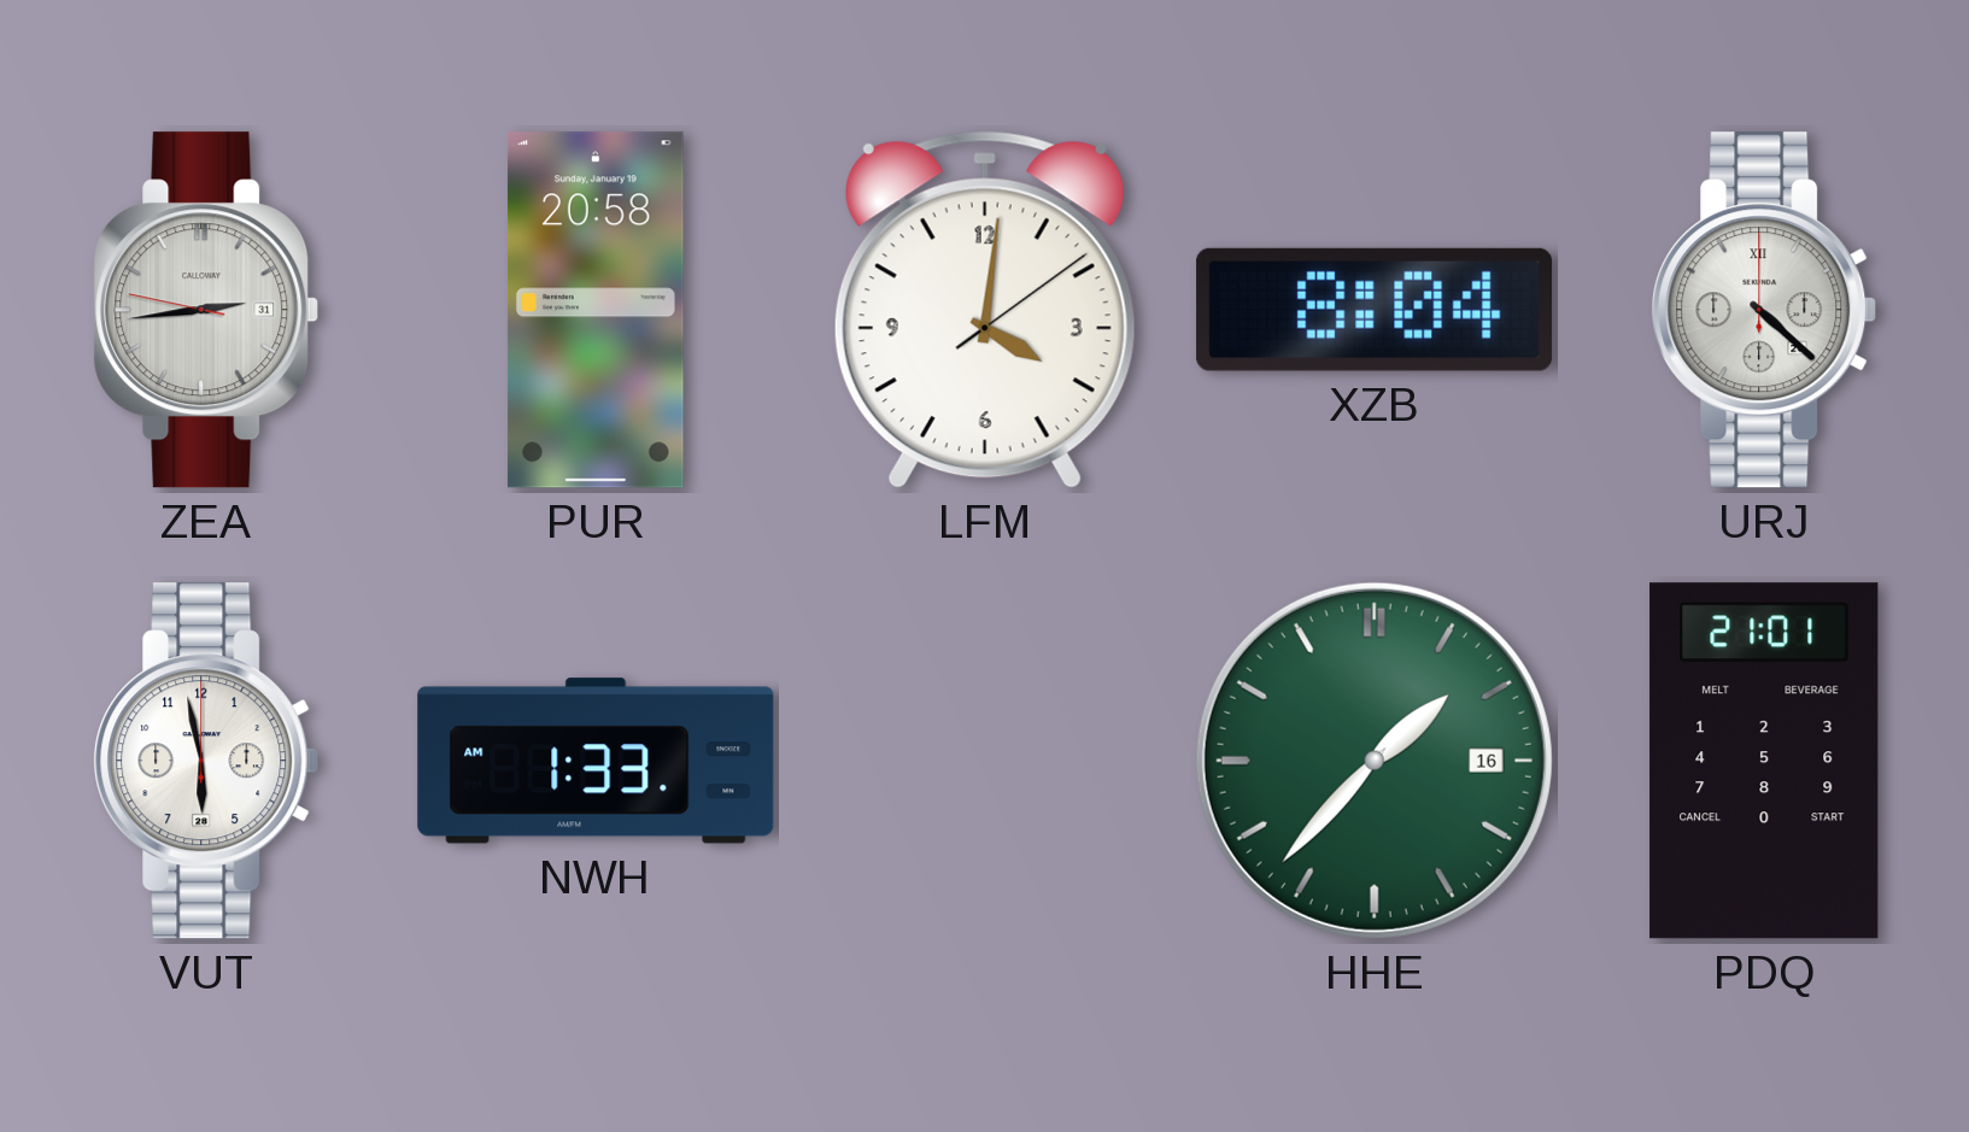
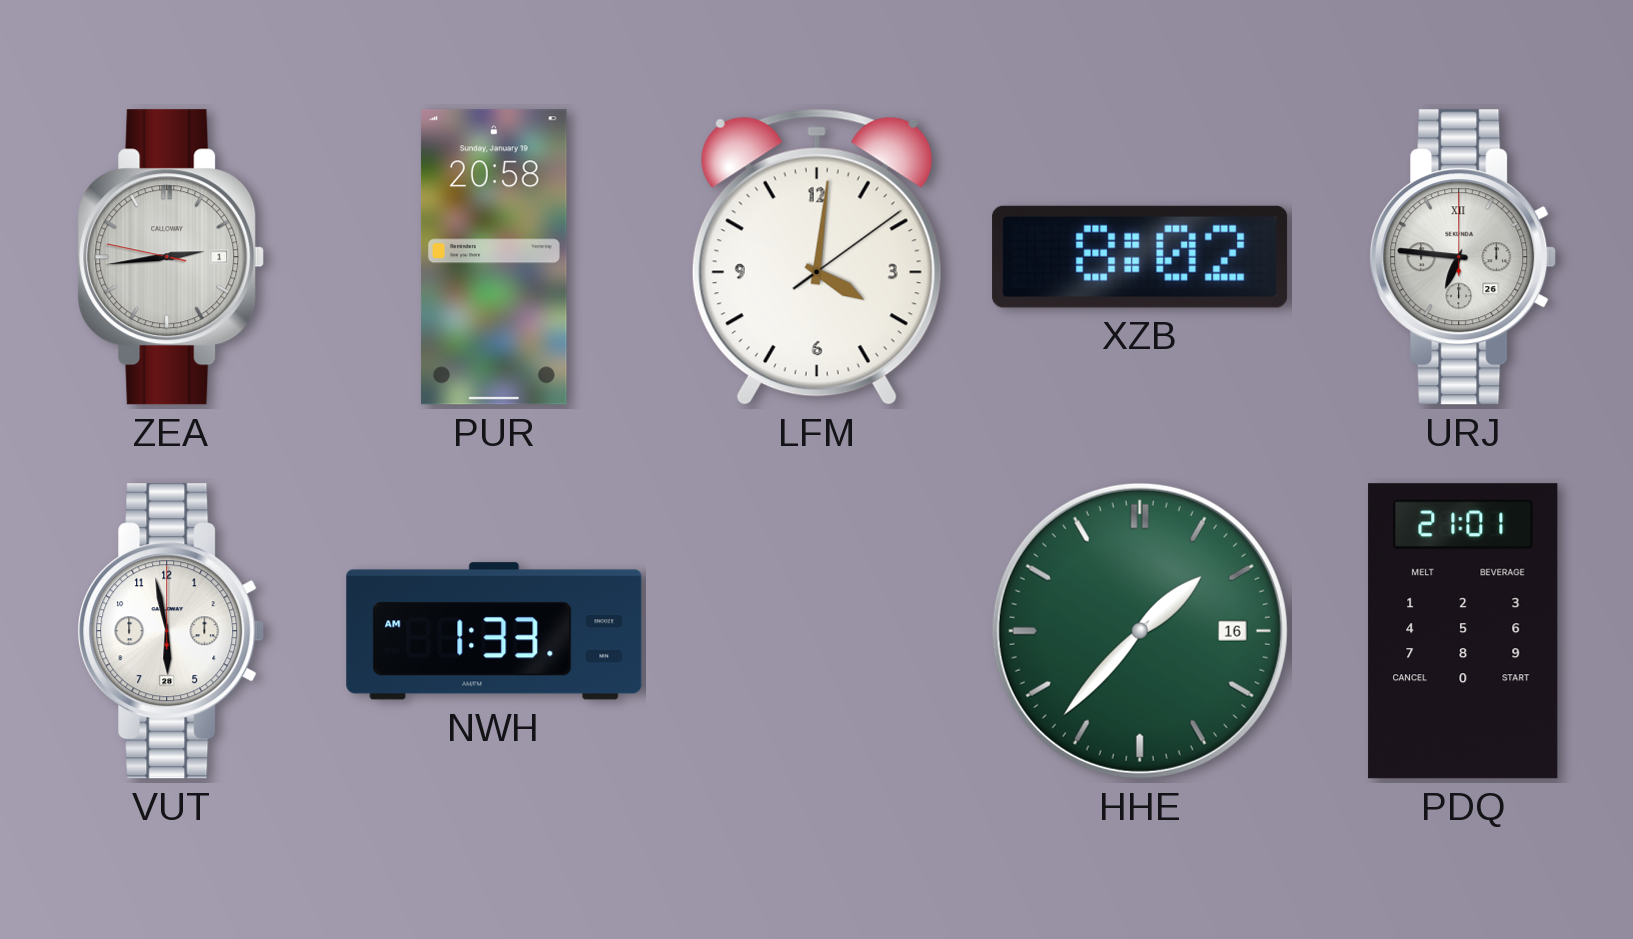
ZEA date: 31 -> 1
XZB: 8:04 -> 8:02
URJ: 4:22 -> 6:46
